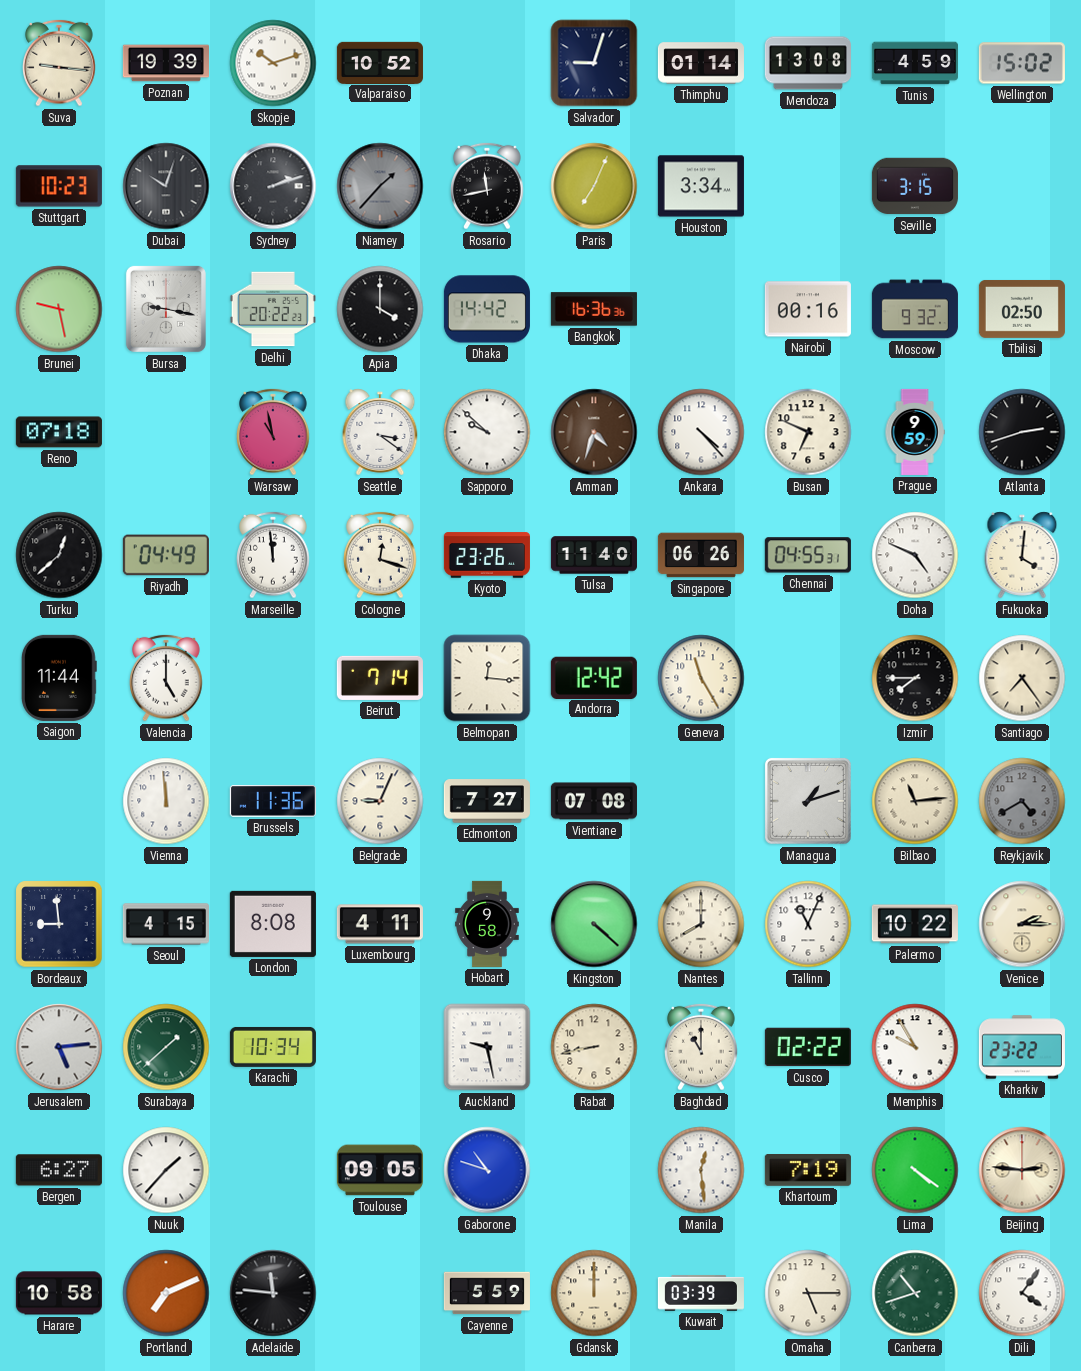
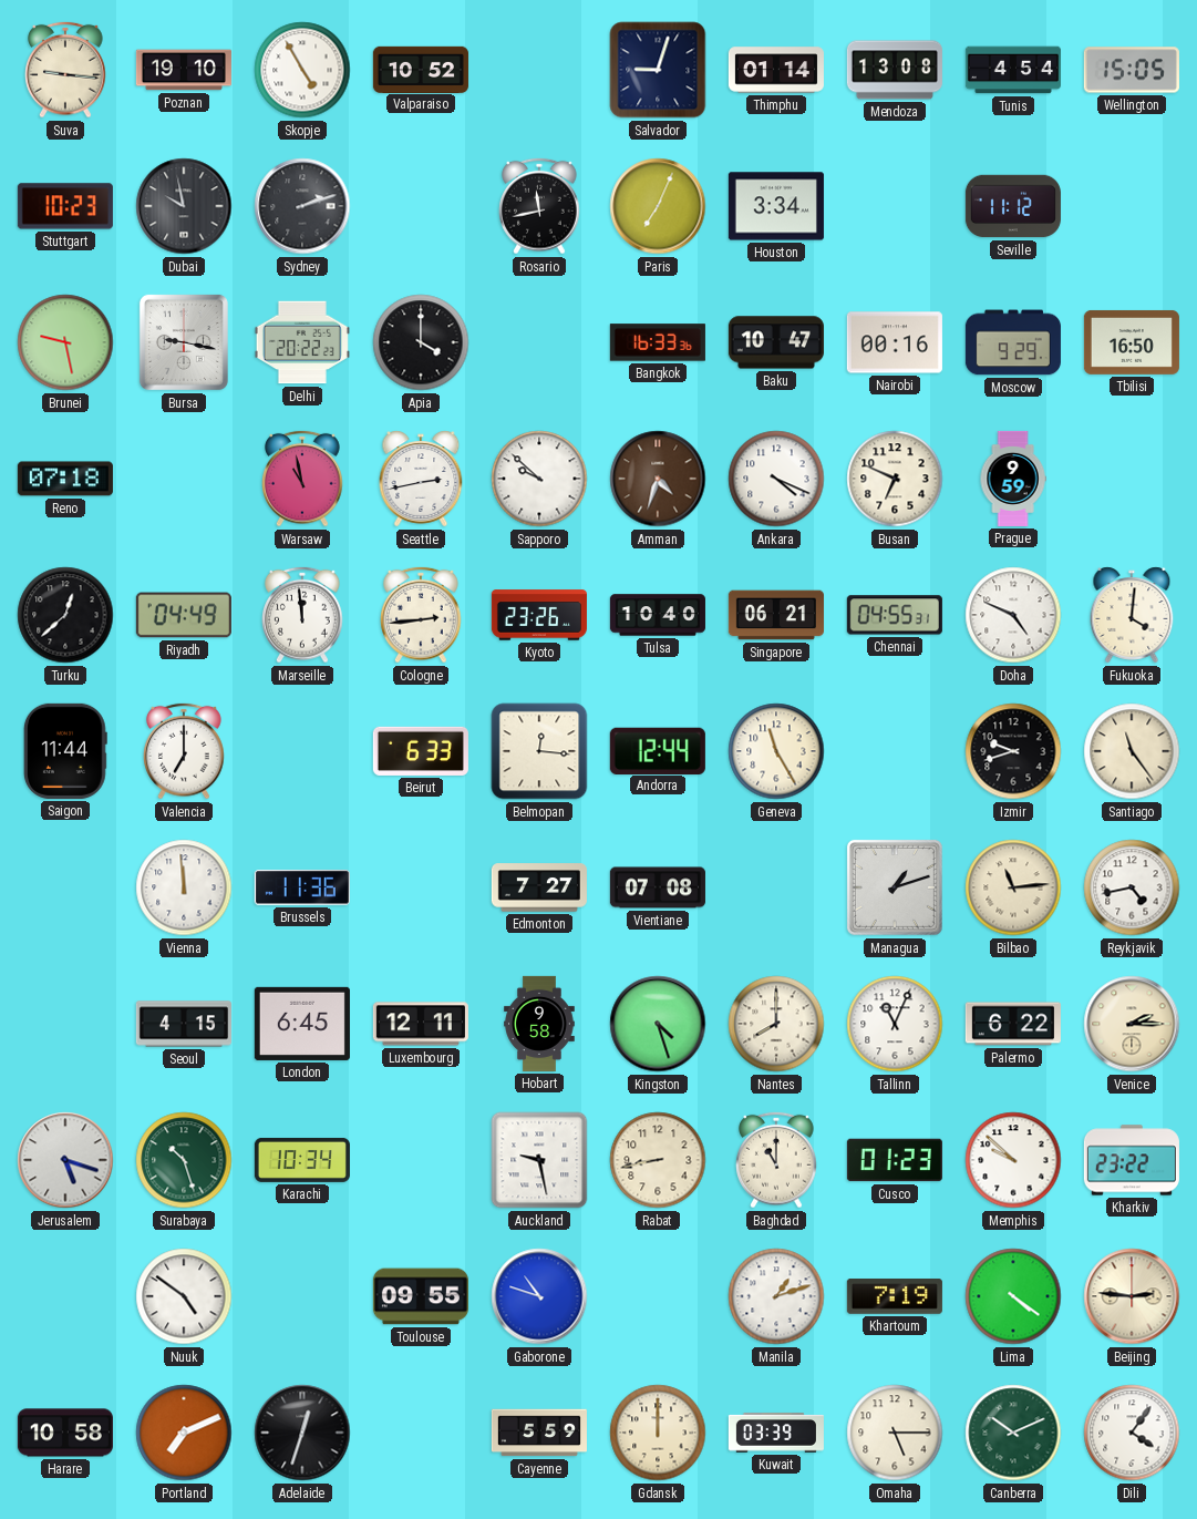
Poznan: 19:39 -> 19:10
Skopje: 10:12 -> 4:55
Tunis: 4:59 -> 4:54
Wellington: 15:02 -> 15:05
Dubai: 10:03 -> 9:58
Niamey: 1:37 -> none
Seville: 3:15 -> 11:12
Dhaka: 14:42 -> none
Bangkok: 16:36 -> 16:33
Baku: none -> 10:47
Moscow: 9:32 -> 9:29
Tbilisi: 02:50 -> 16:50
Seattle: 3:21 -> 2:43
Ankara: 4:23 -> 4:19
Atlanta: 2:42 -> none
Cologne: 12:18 -> 2:44
Tulsa: 11:40 -> 10:40
Singapore: 06:26 -> 06:21
Valencia: 5:00 -> 7:00
Beirut: 7:14 -> 6:33
Andorra: 12:42 -> 12:44
Izmir: 7:45 -> 9:42
Santiago: 7:24 -> 11:24
Belgrade: 9:04 -> none
Reykjavik: 4:40 -> 4:43
Reykjavik dial: grey -> white
Bordeaux: 8:59 -> none
London: 8:08 -> 6:45
Luxembourg: 4:11 -> 12:11
Kingston: 4:22 -> 4:27
Palermo: 10:22 -> 6:22
Jerusalem: 5:14 -> 5:18
Surabaya: 1:38 -> 10:27
Cusco: 02:22 -> 01:23
Memphis: 9:55 -> 9:52
Bergen: 6:27 -> none
Nuuk: 1:37 -> 4:51
Toulouse: 09:05 -> 09:55
Manila: 12:29 -> 1:12
Adelaide: 11:46 -> 12:33
Canberra: 10:42 -> 10:11
